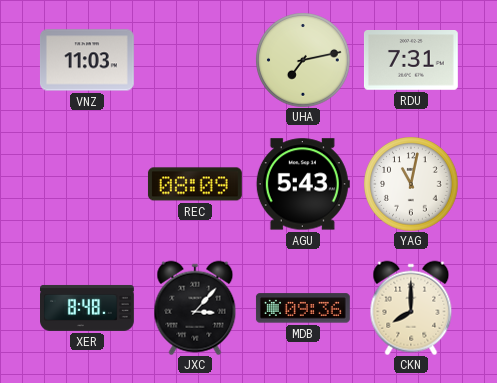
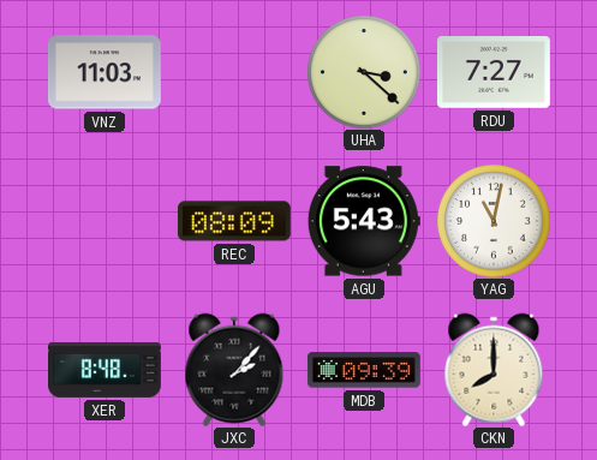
UHA: 7:13 -> 3:22
RDU: 7:31 -> 7:27
JXC: 3:07 -> 2:07
MDB: 09:36 -> 09:39
